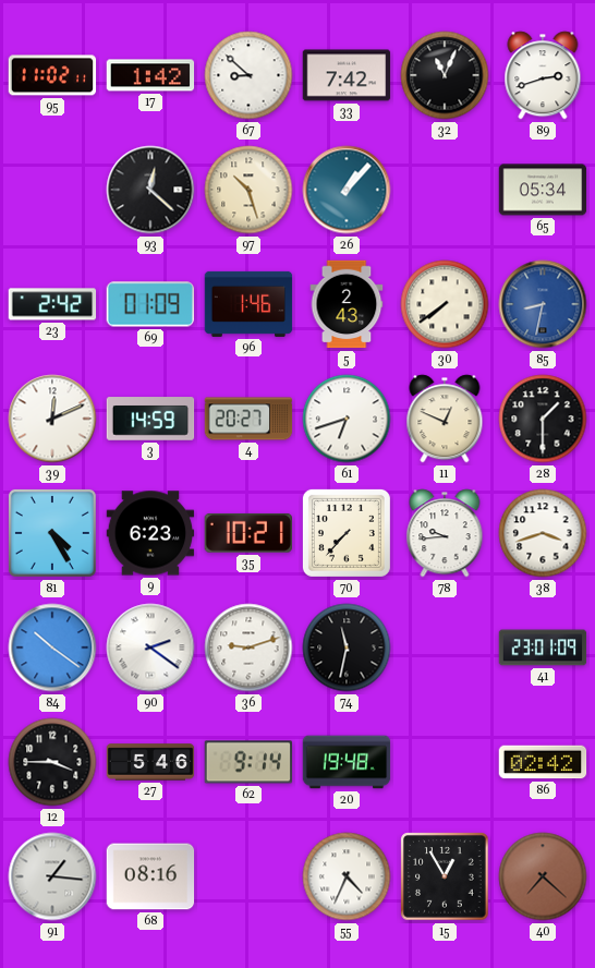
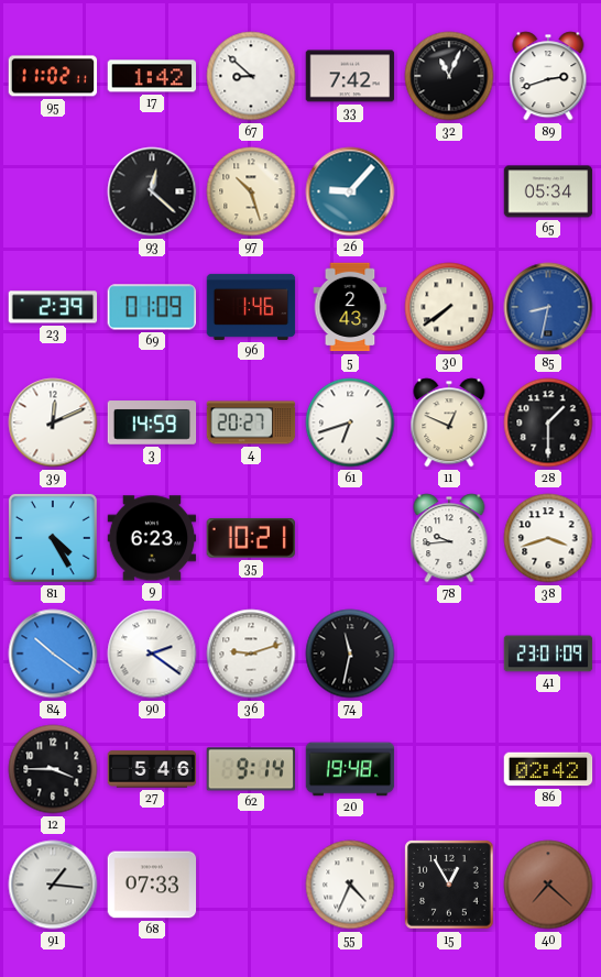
26: 1:07 -> 9:07
23: 2:42 -> 2:39
70: 7:37 -> none
68: 08:16 -> 07:33
